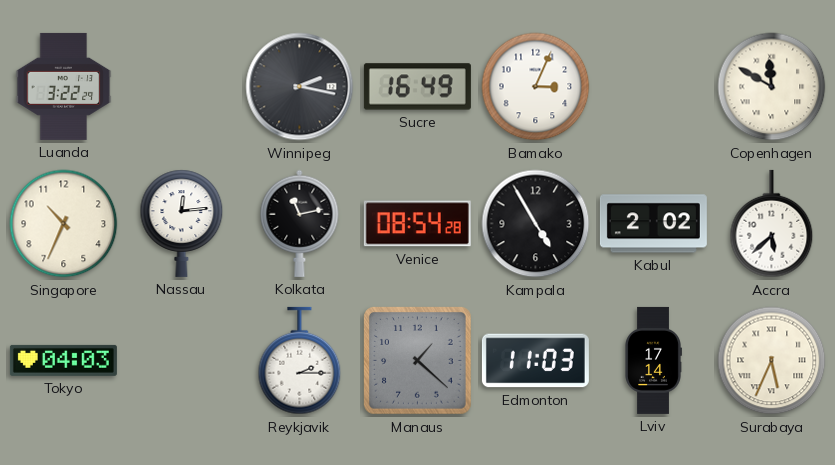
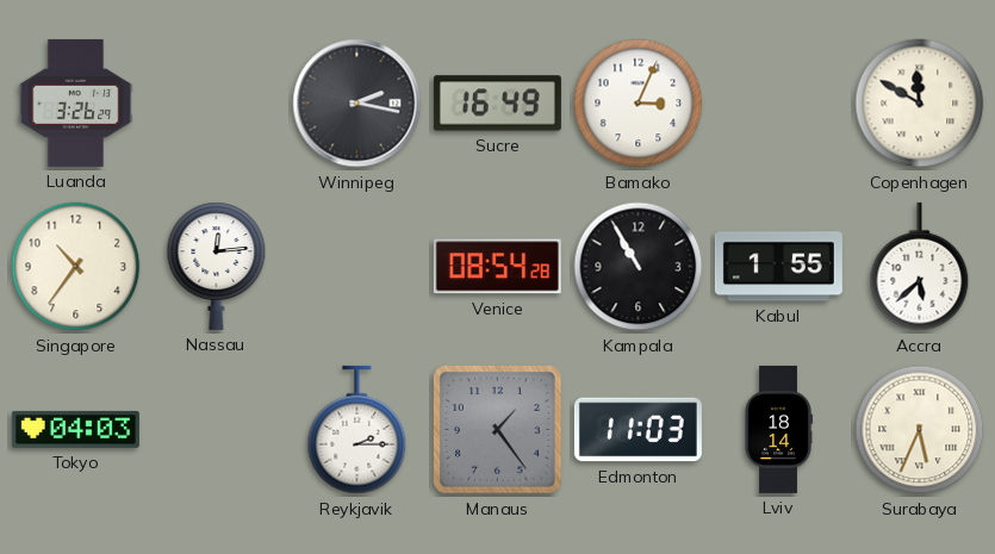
Luanda: 3:22 -> 3:26
Singapore: 10:34 -> 10:36
Kolkata: 11:13 -> none
Kampala: 4:55 -> 10:55
Kabul: 2:02 -> 1:55
Manaus: 1:22 -> 1:24
Lviv: 17:14 -> 18:14
